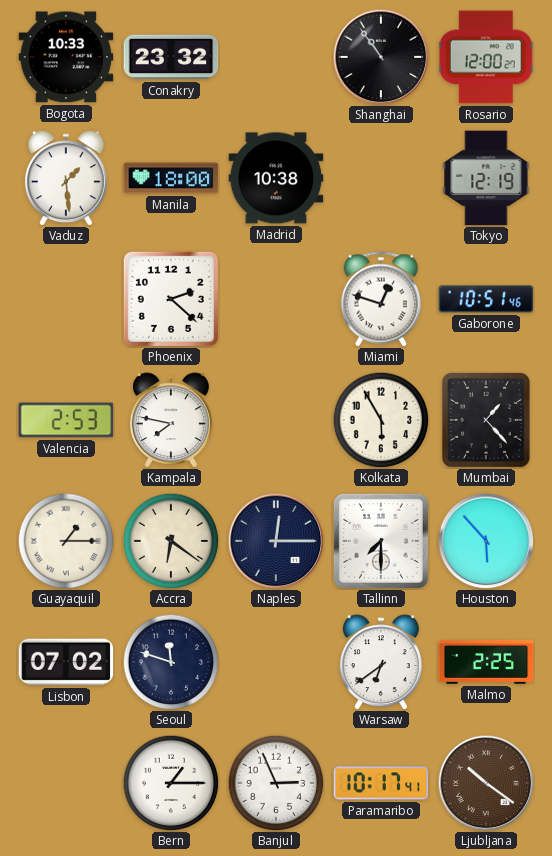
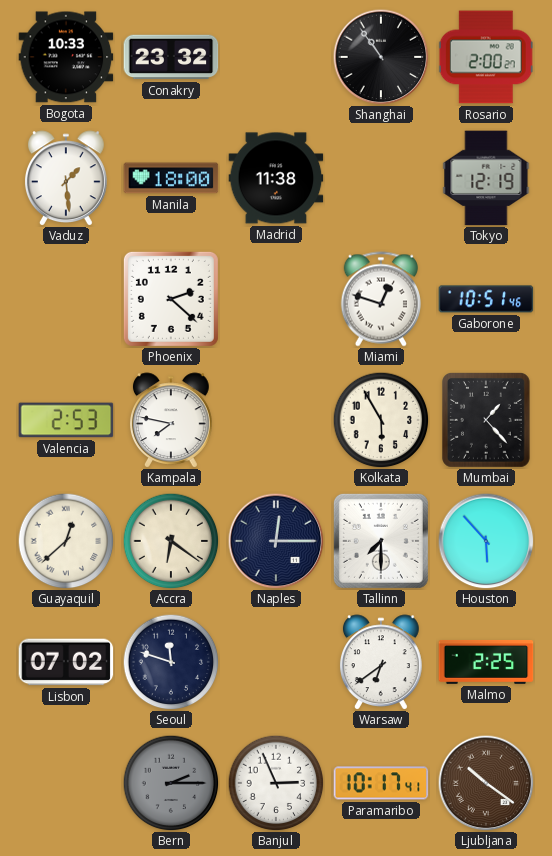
Rosario: 12:00 -> 2:00
Madrid: 10:38 -> 11:38
Guayaquil: 1:15 -> 12:38
Bern: 1:15 -> 2:15
Bern dial: white -> grey
